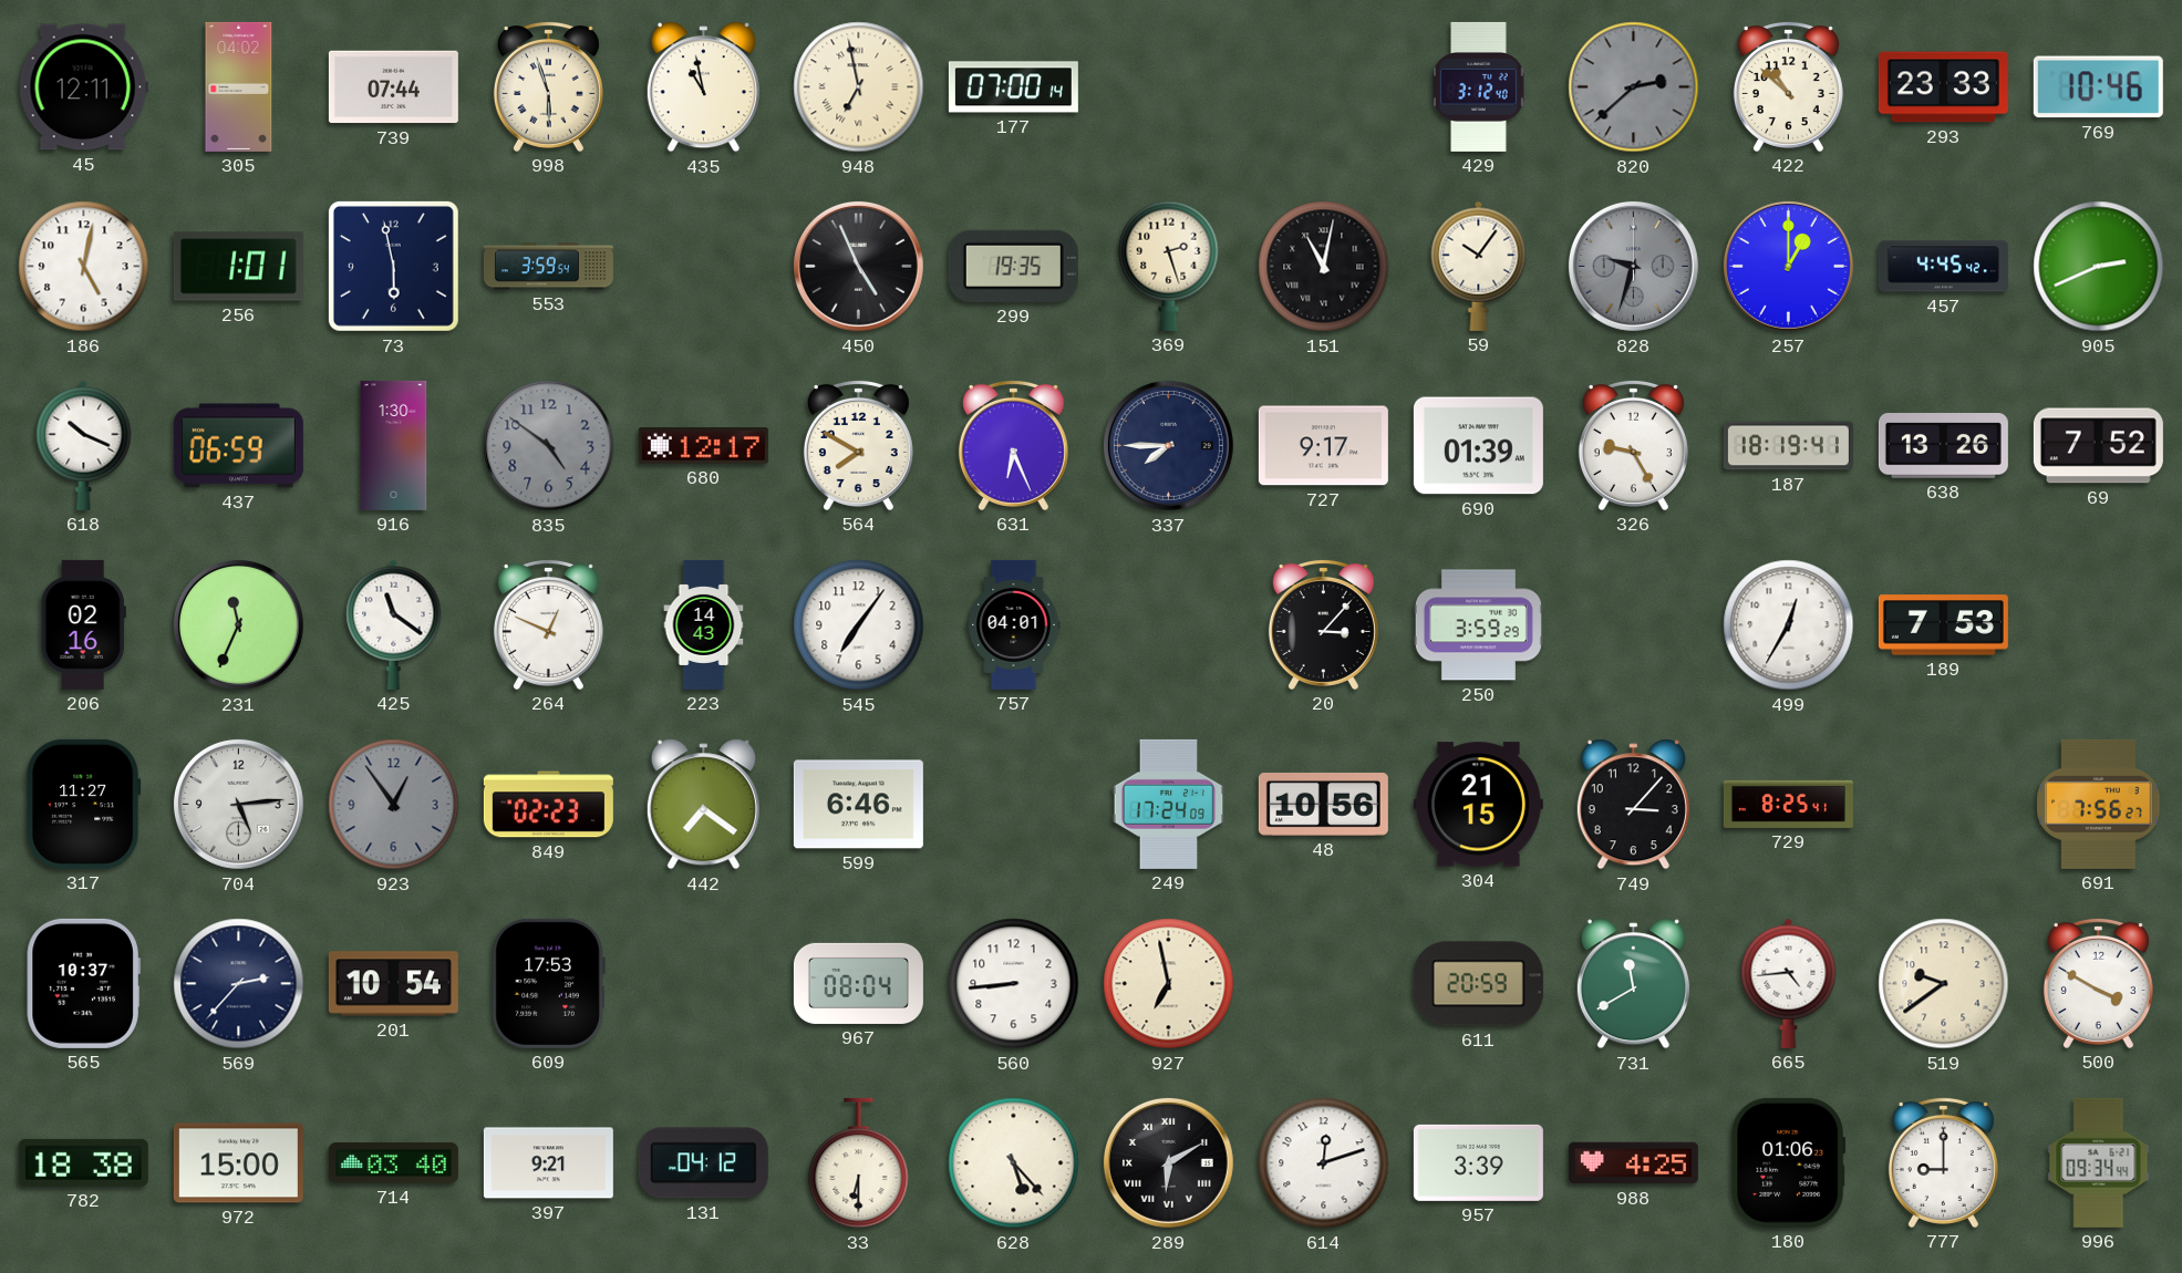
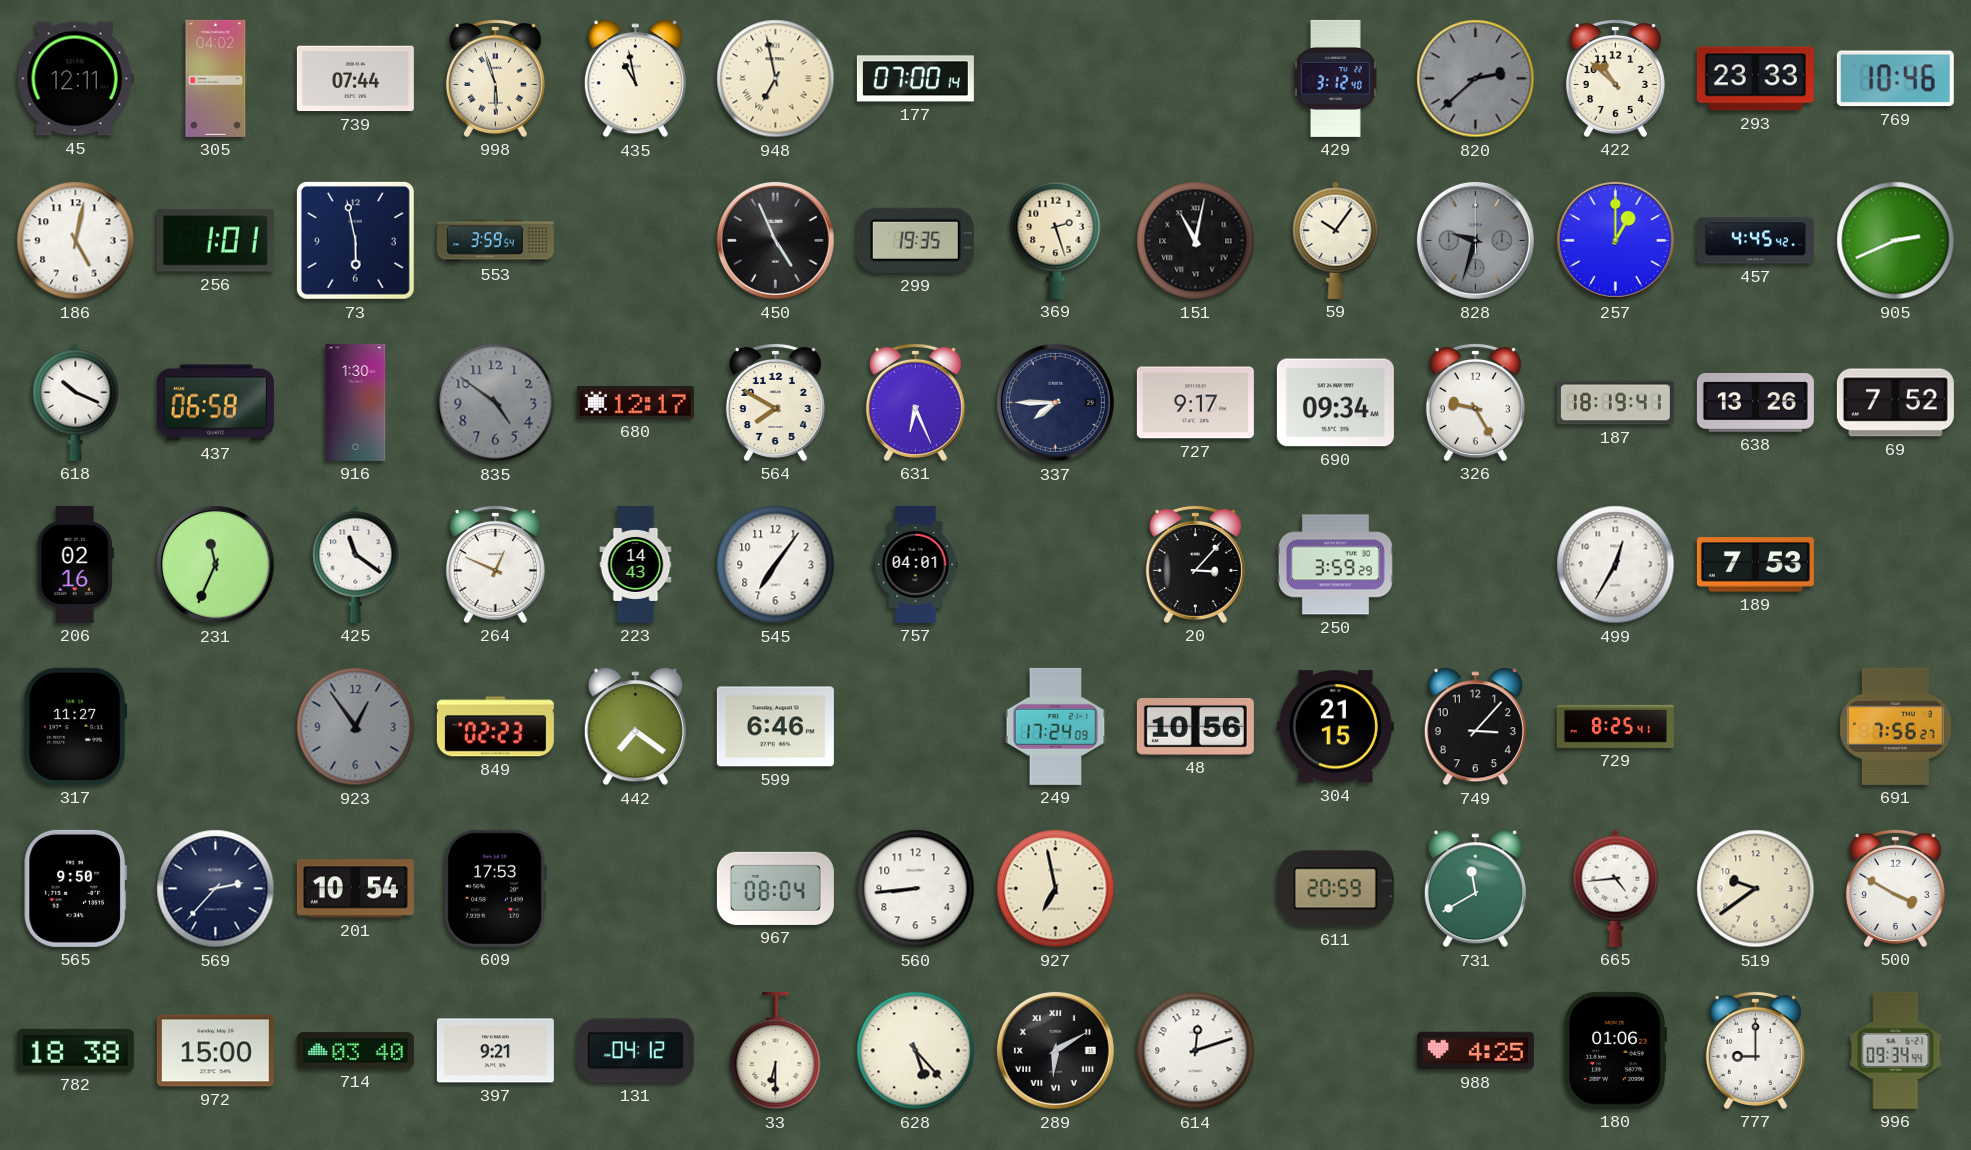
437: 06:59 -> 06:58
690: 01:39 -> 09:34
704: 5:14 -> none
565: 10:37 -> 9:50
957: 3:39 -> none
